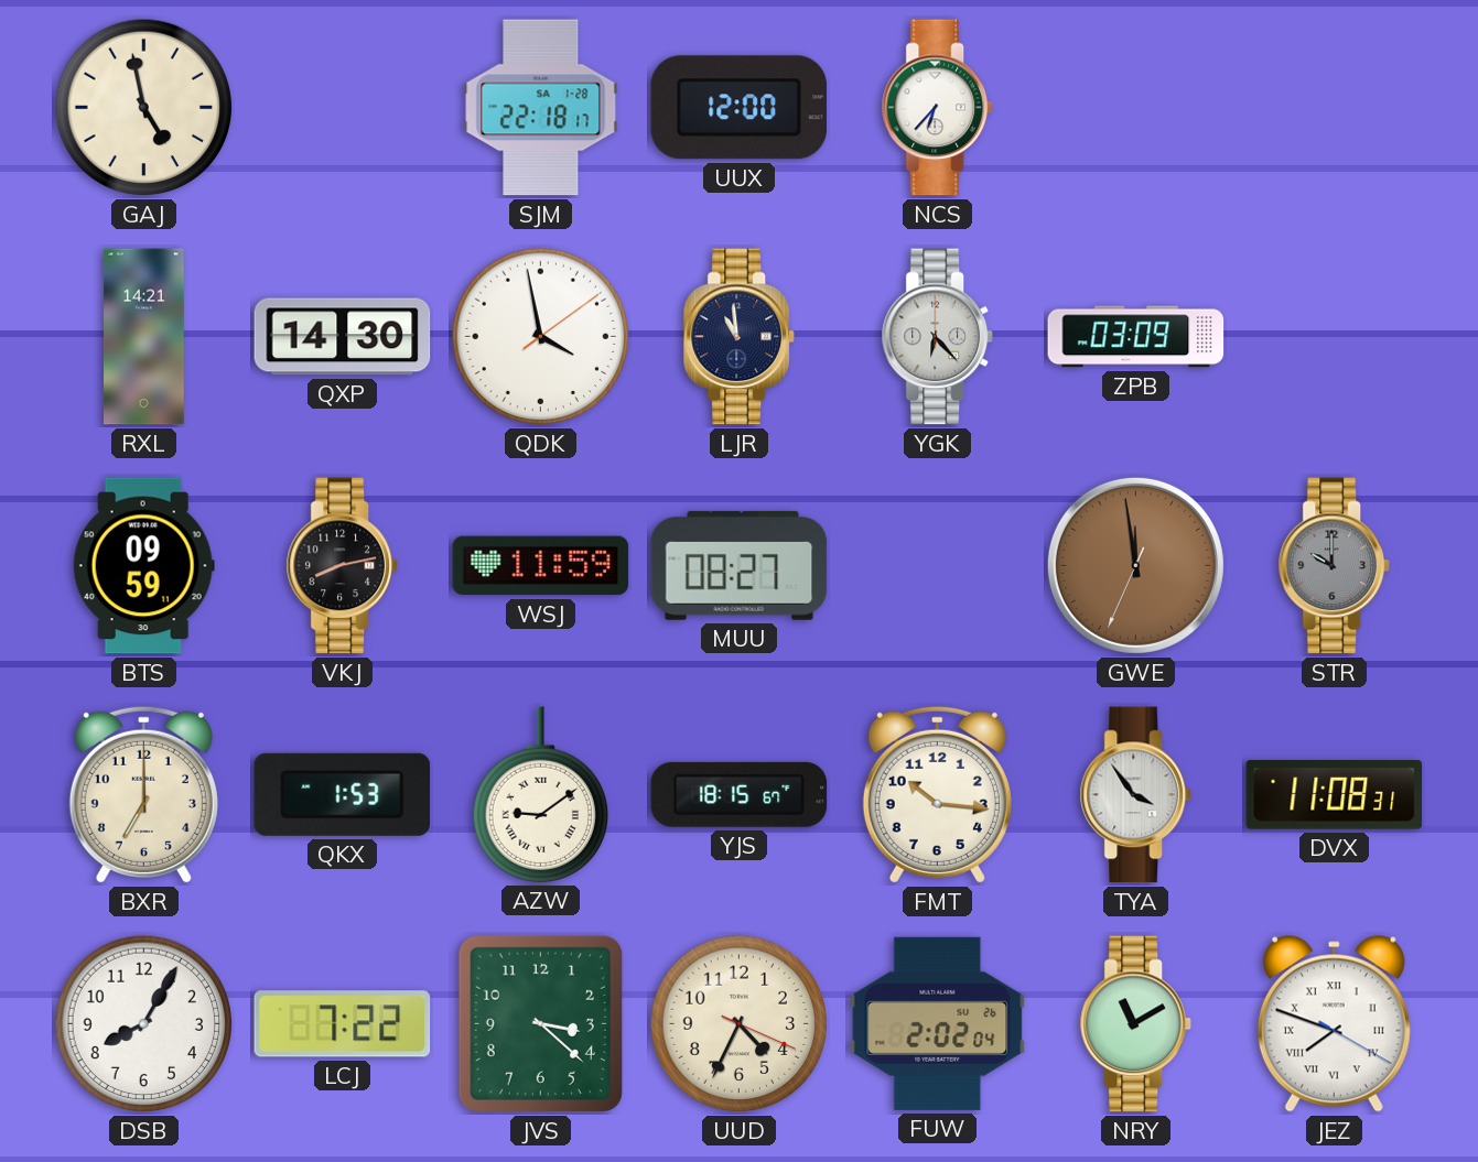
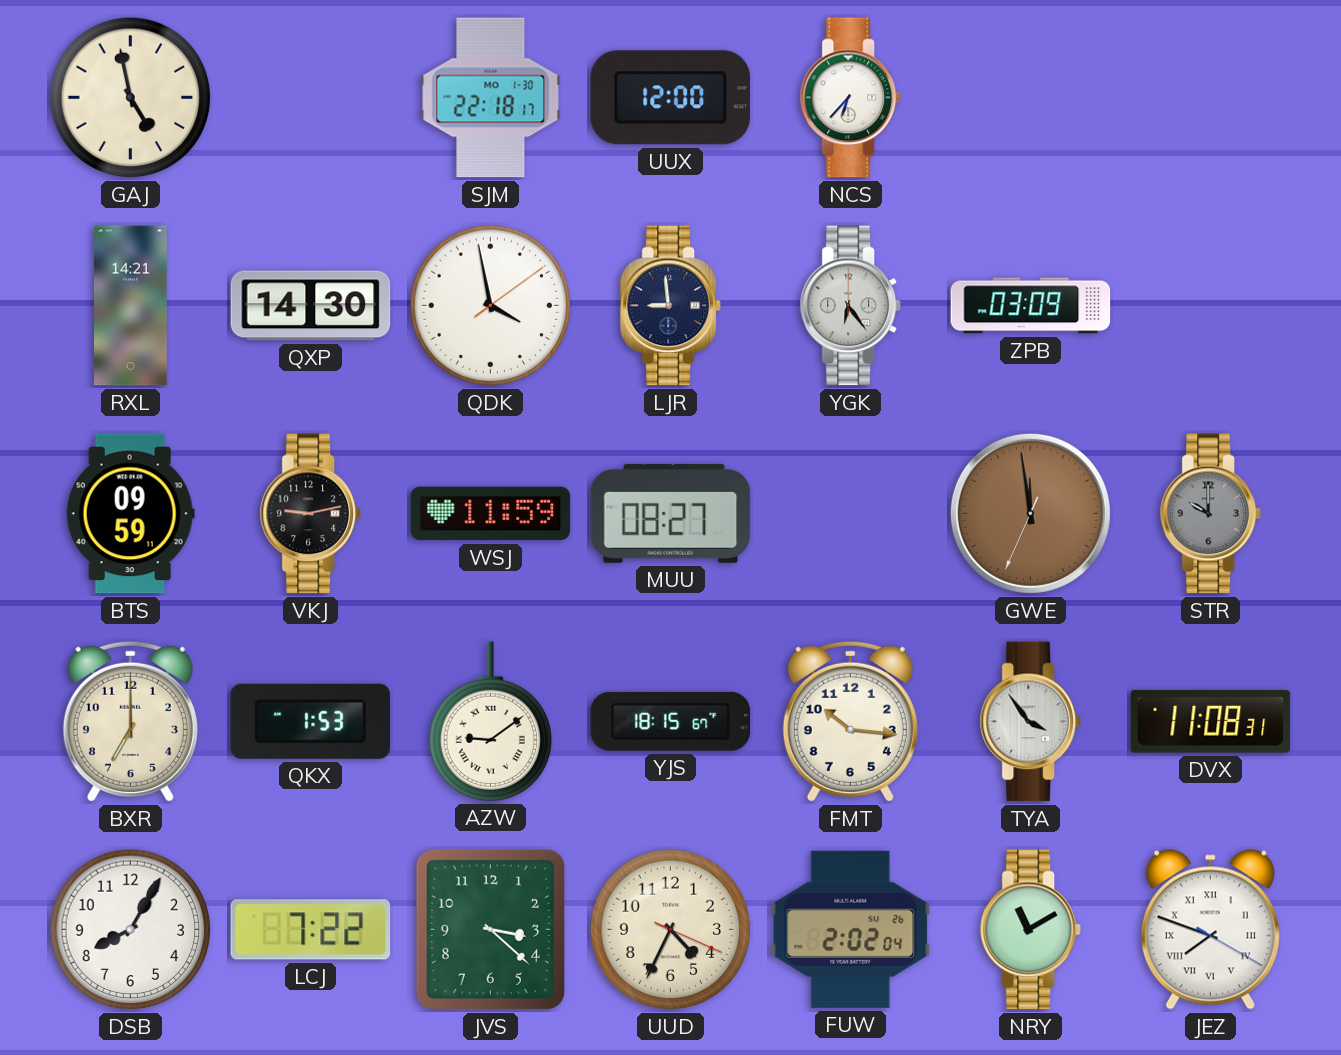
SJM date: SA 1-28 -> MO 1-30
LJR: 10:59 -> 8:59
YGK: 6:23 -> 6:24
VKJ: 8:13 -> 9:13
